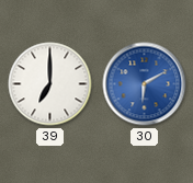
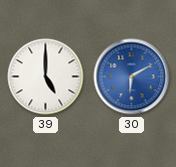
39: 7:00 -> 5:00
